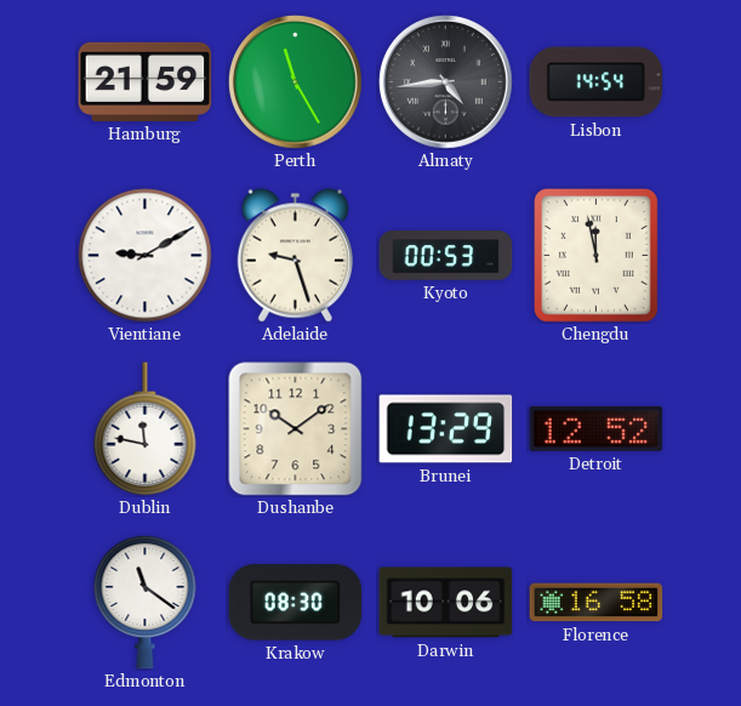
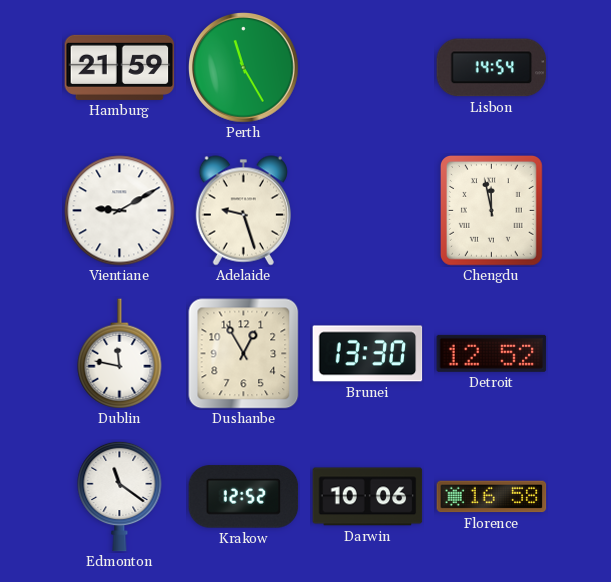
Almaty: 4:44 -> none
Kyoto: 00:53 -> none
Dushanbe: 10:09 -> 12:55
Brunei: 13:29 -> 13:30
Krakow: 08:30 -> 12:52
